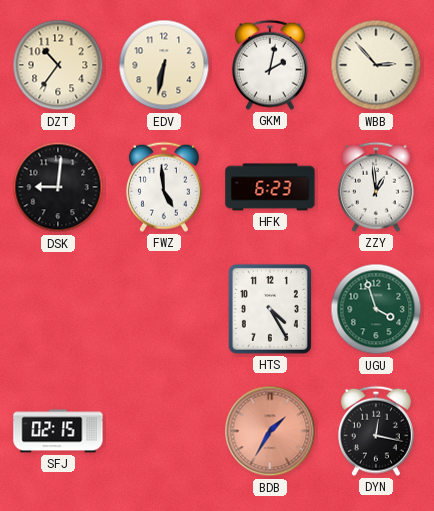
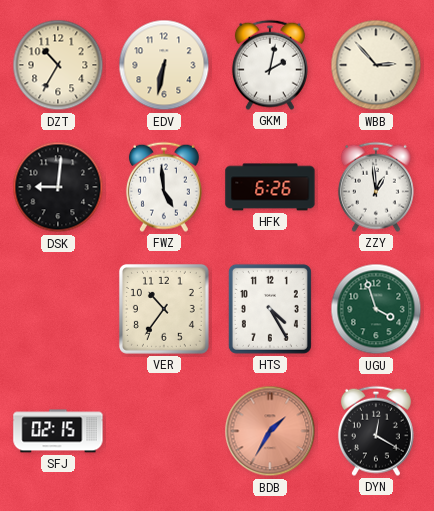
DZT: 10:36 -> 10:35
HFK: 6:23 -> 6:26
VER: none -> 10:36
DYN: 12:17 -> 12:20
